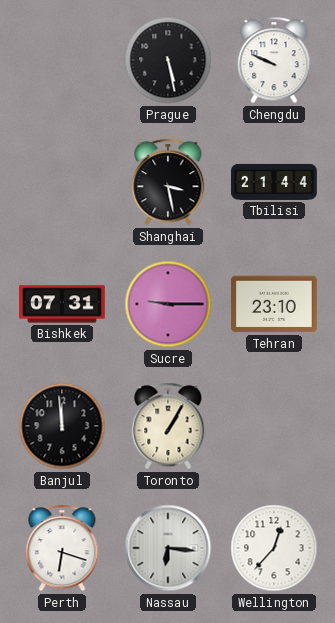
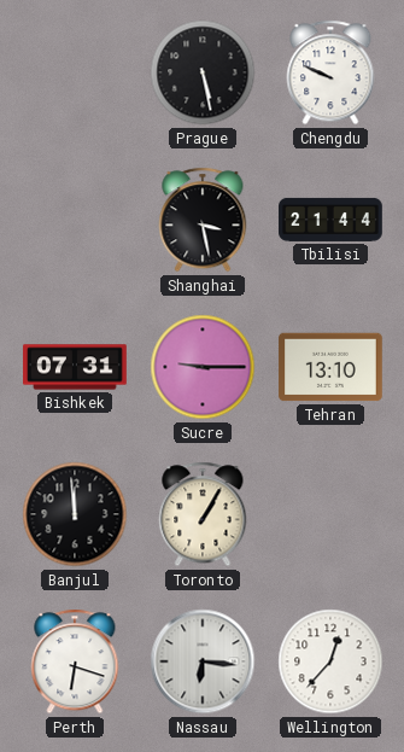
Tehran: 23:10 -> 13:10
